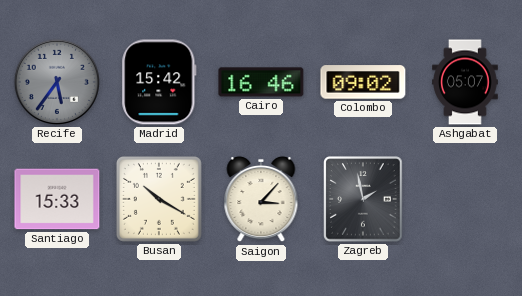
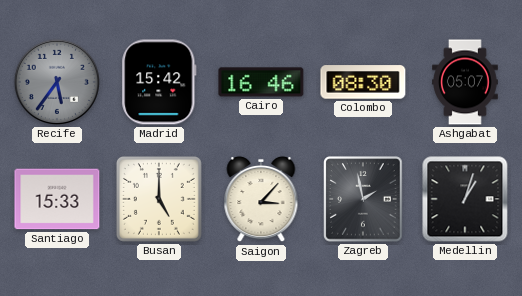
Colombo: 09:02 -> 08:30
Busan: 10:20 -> 5:00
Medellin: none -> 1:03
